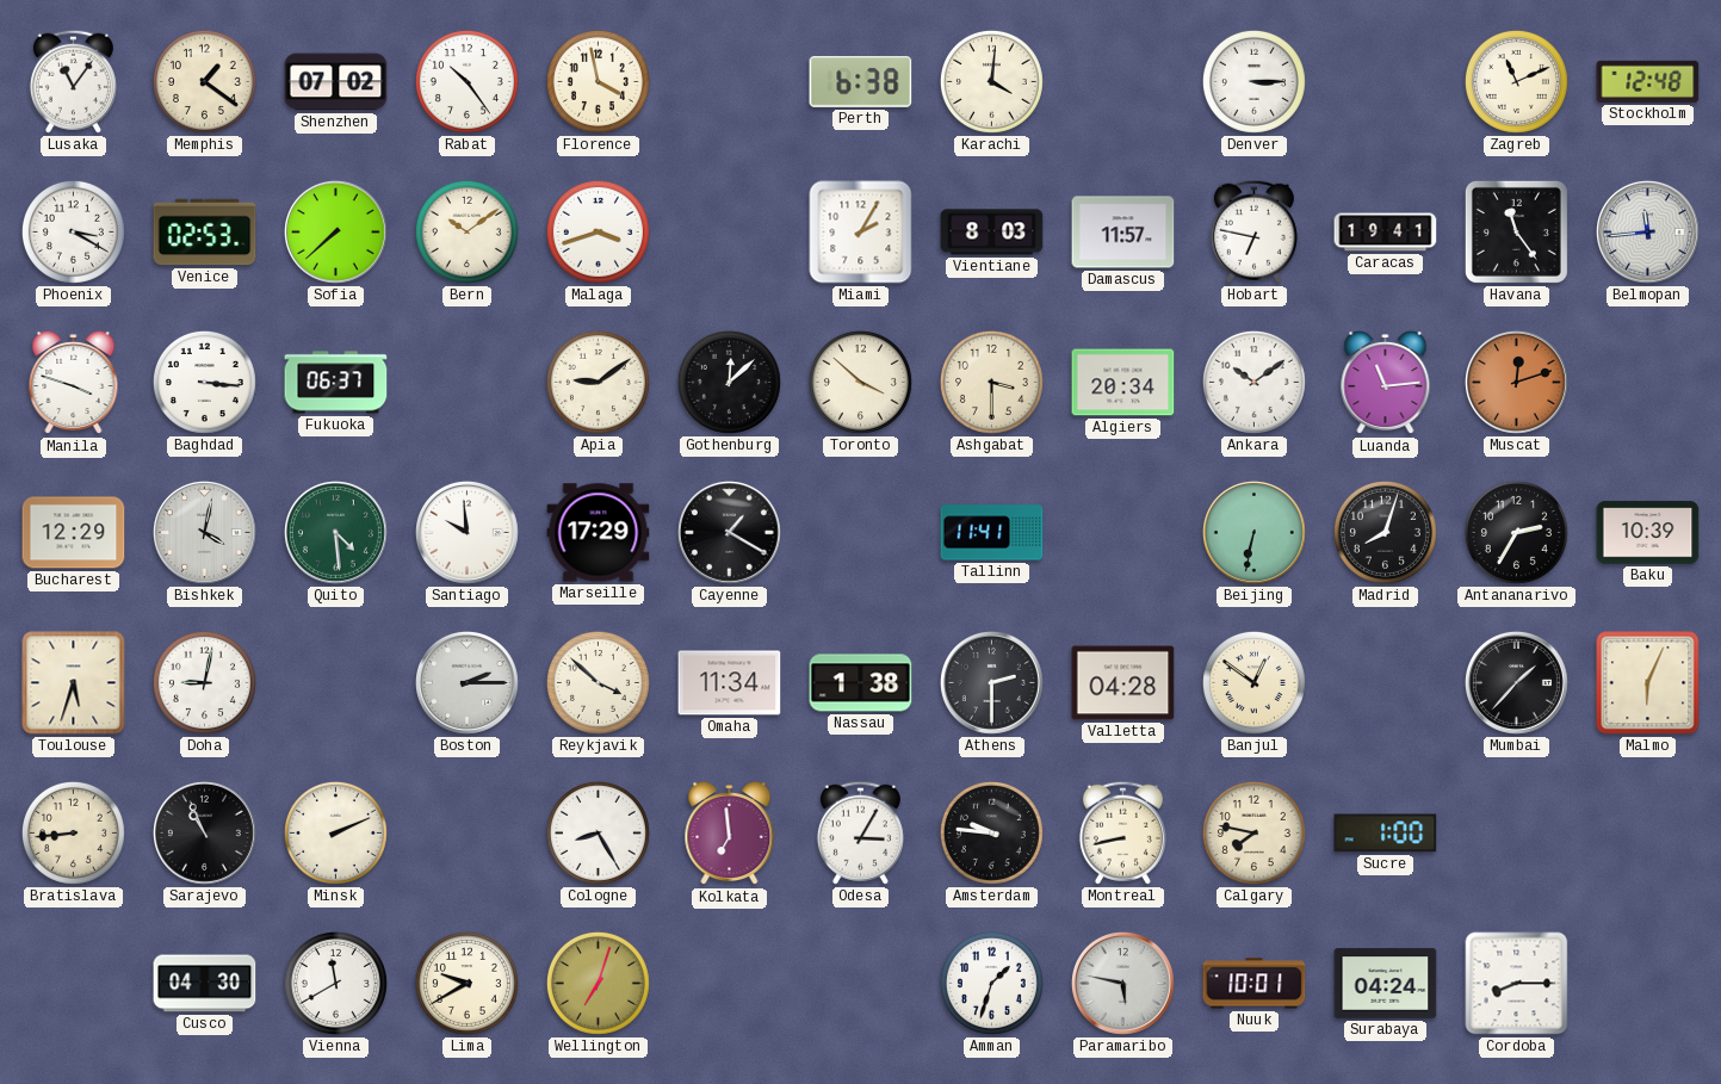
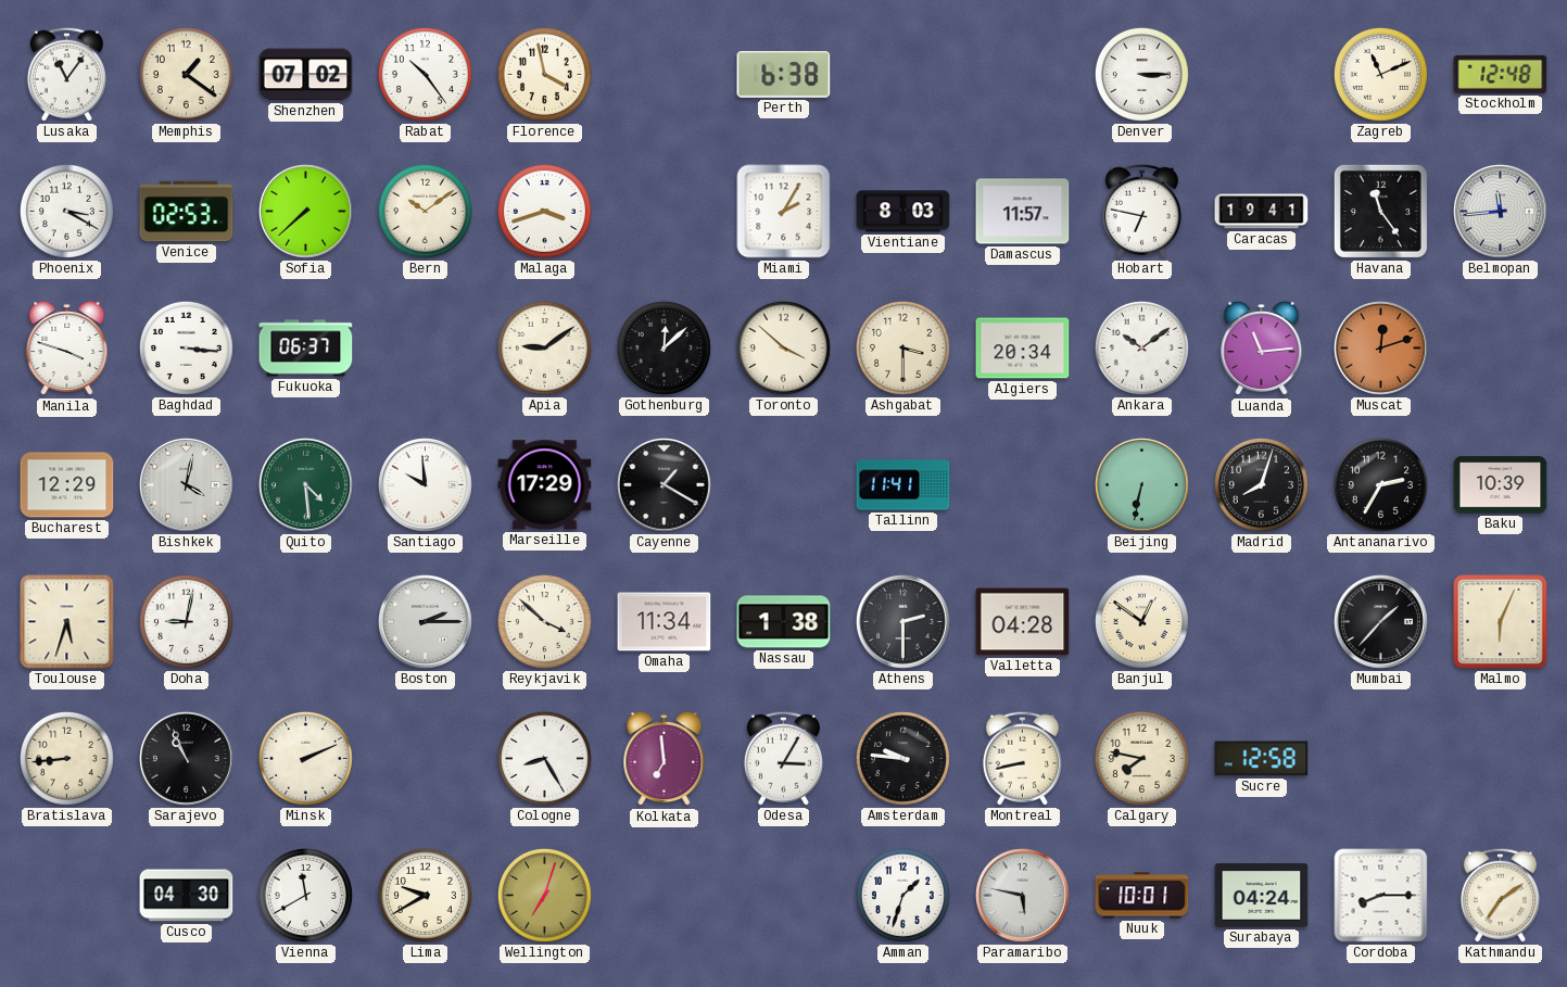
Karachi: 4:01 -> none
Sucre: 1:00 -> 12:58
Kathmandu: none -> 7:09
